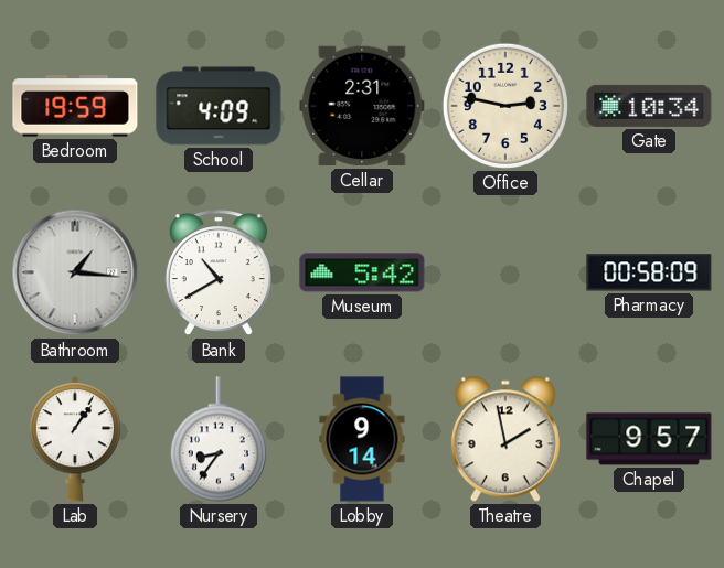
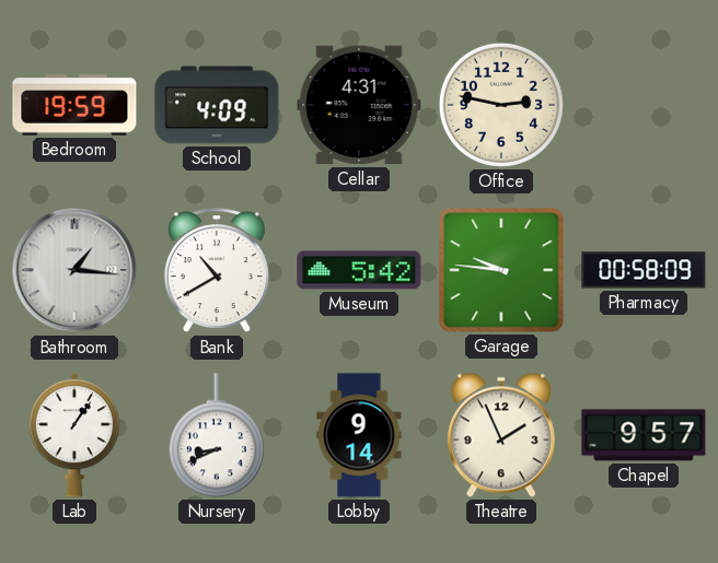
Cellar: 2:31 -> 4:31
Gate: 10:34 -> none
Garage: none -> 9:46
Nursery: 8:36 -> 8:41
Theatre: 1:58 -> 1:56
